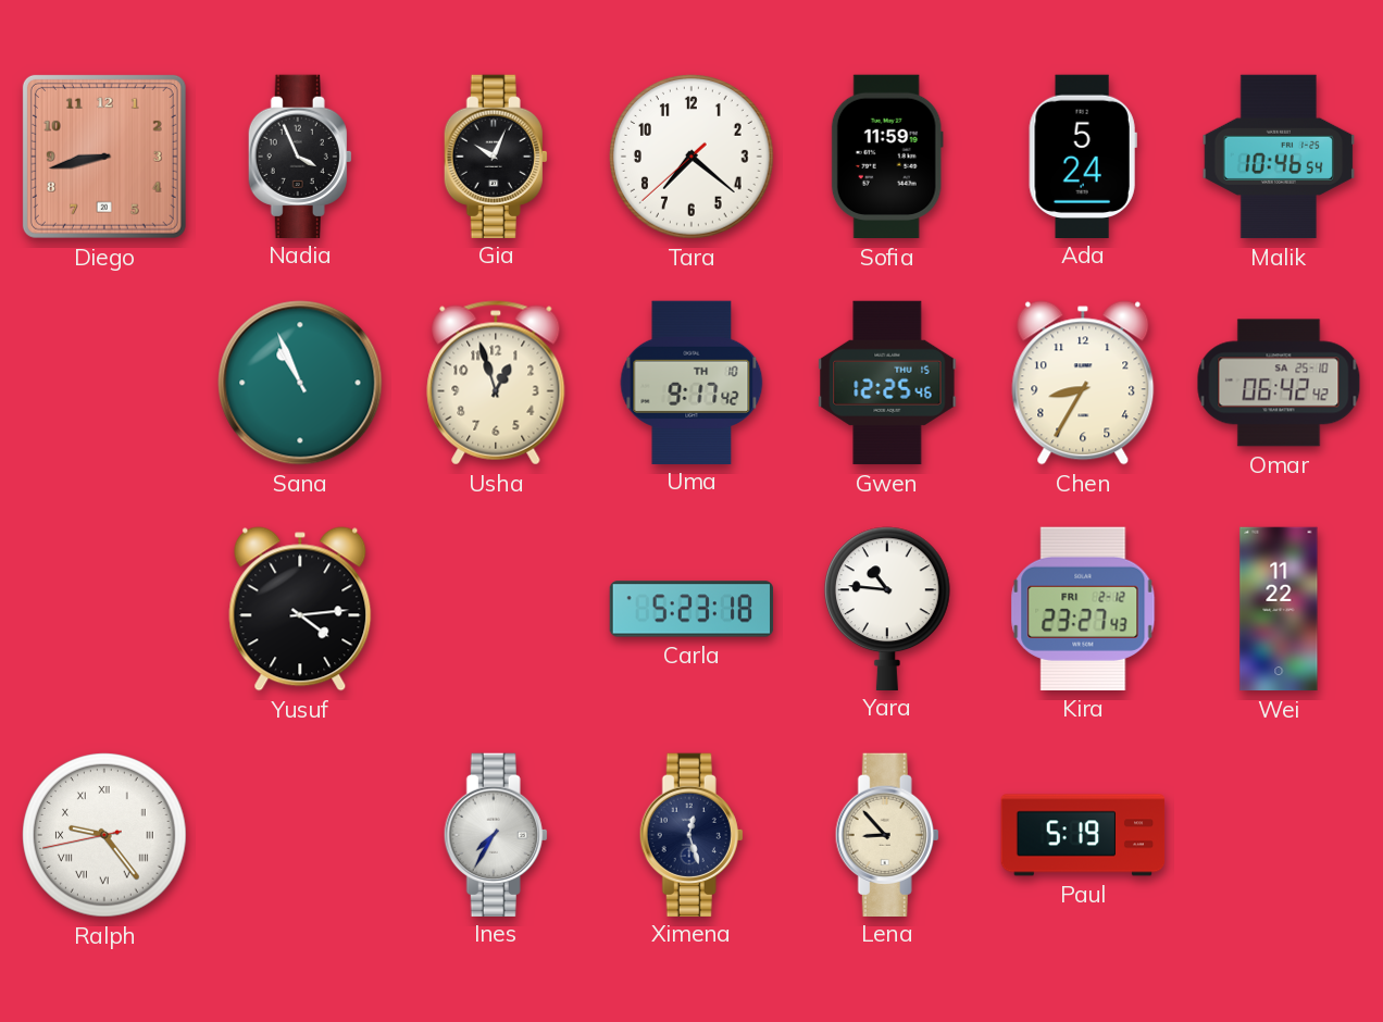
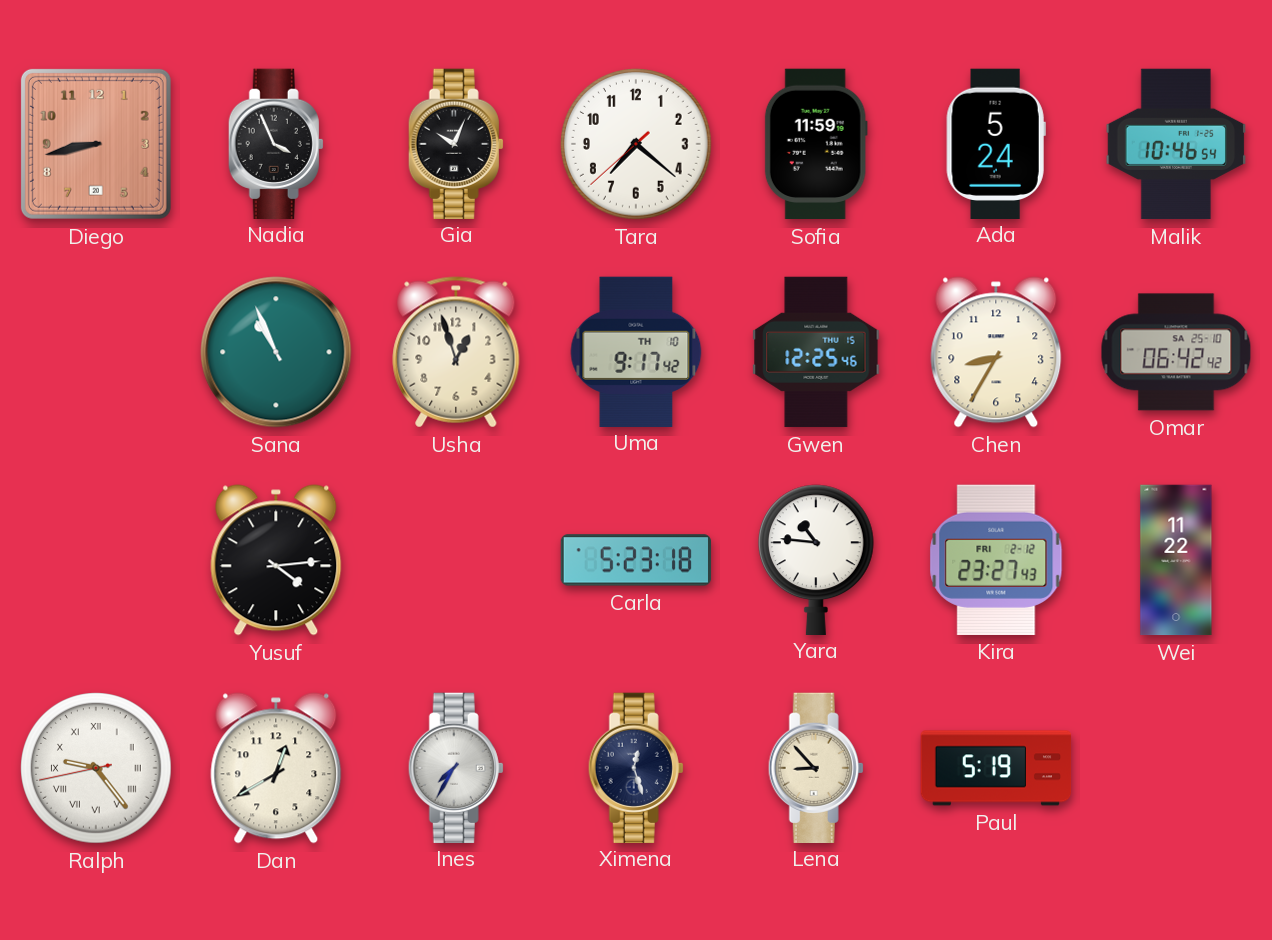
Dan: none -> 12:40
